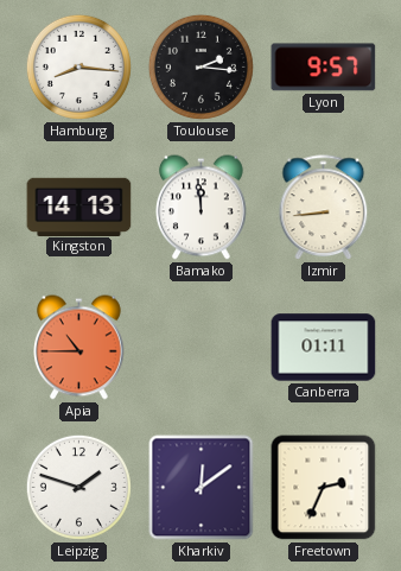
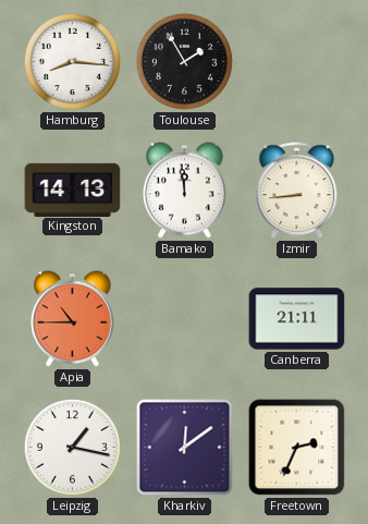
Toulouse: 2:16 -> 1:55
Lyon: 9:57 -> none
Canberra: 01:11 -> 21:11
Leipzig: 1:48 -> 1:17
